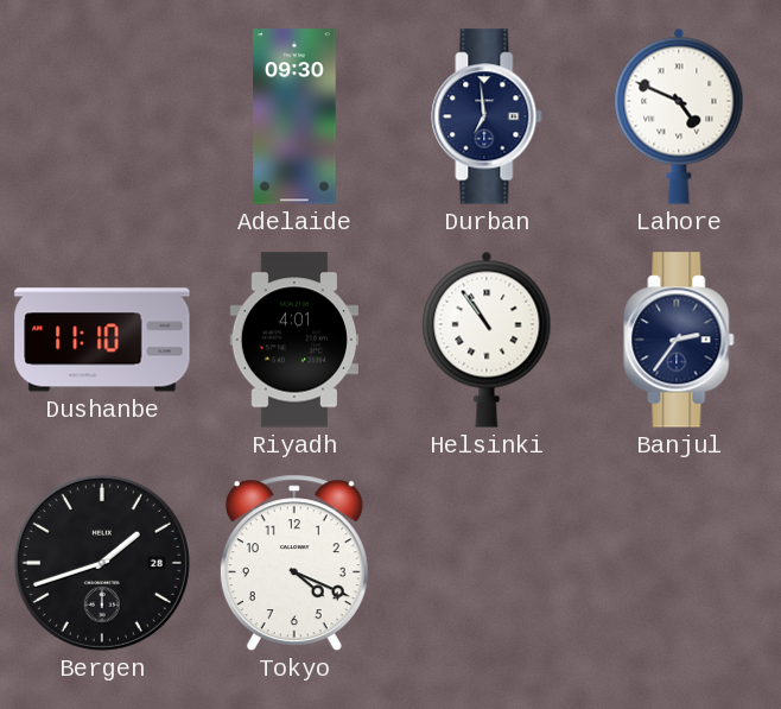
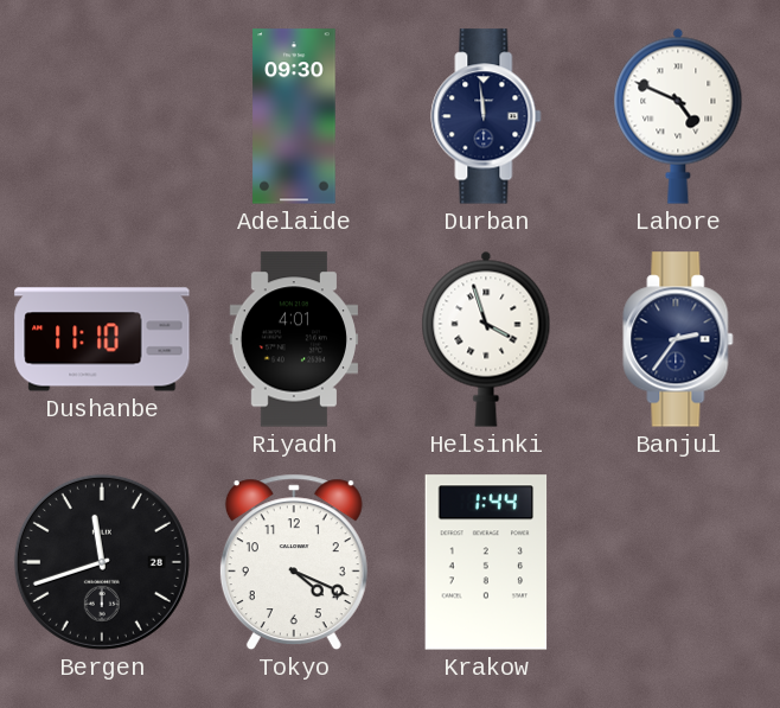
Durban: 6:59 -> 11:59
Helsinki: 10:54 -> 3:57
Bergen: 1:42 -> 11:42
Krakow: none -> 1:44
